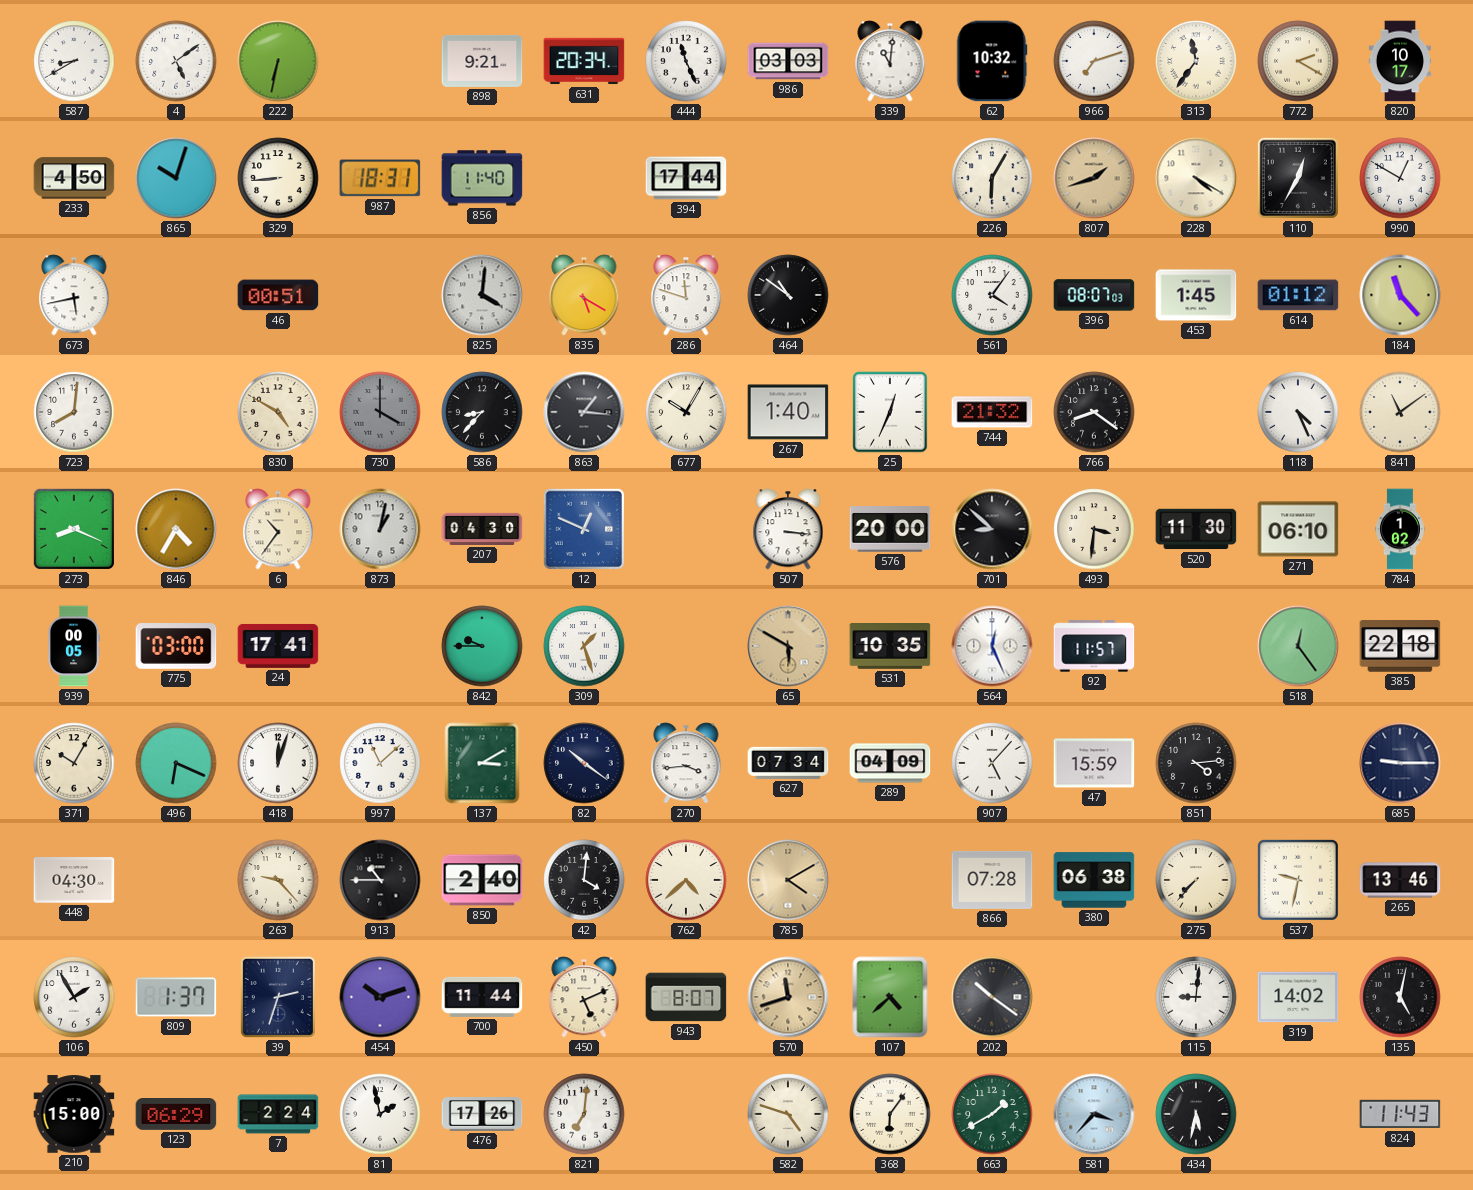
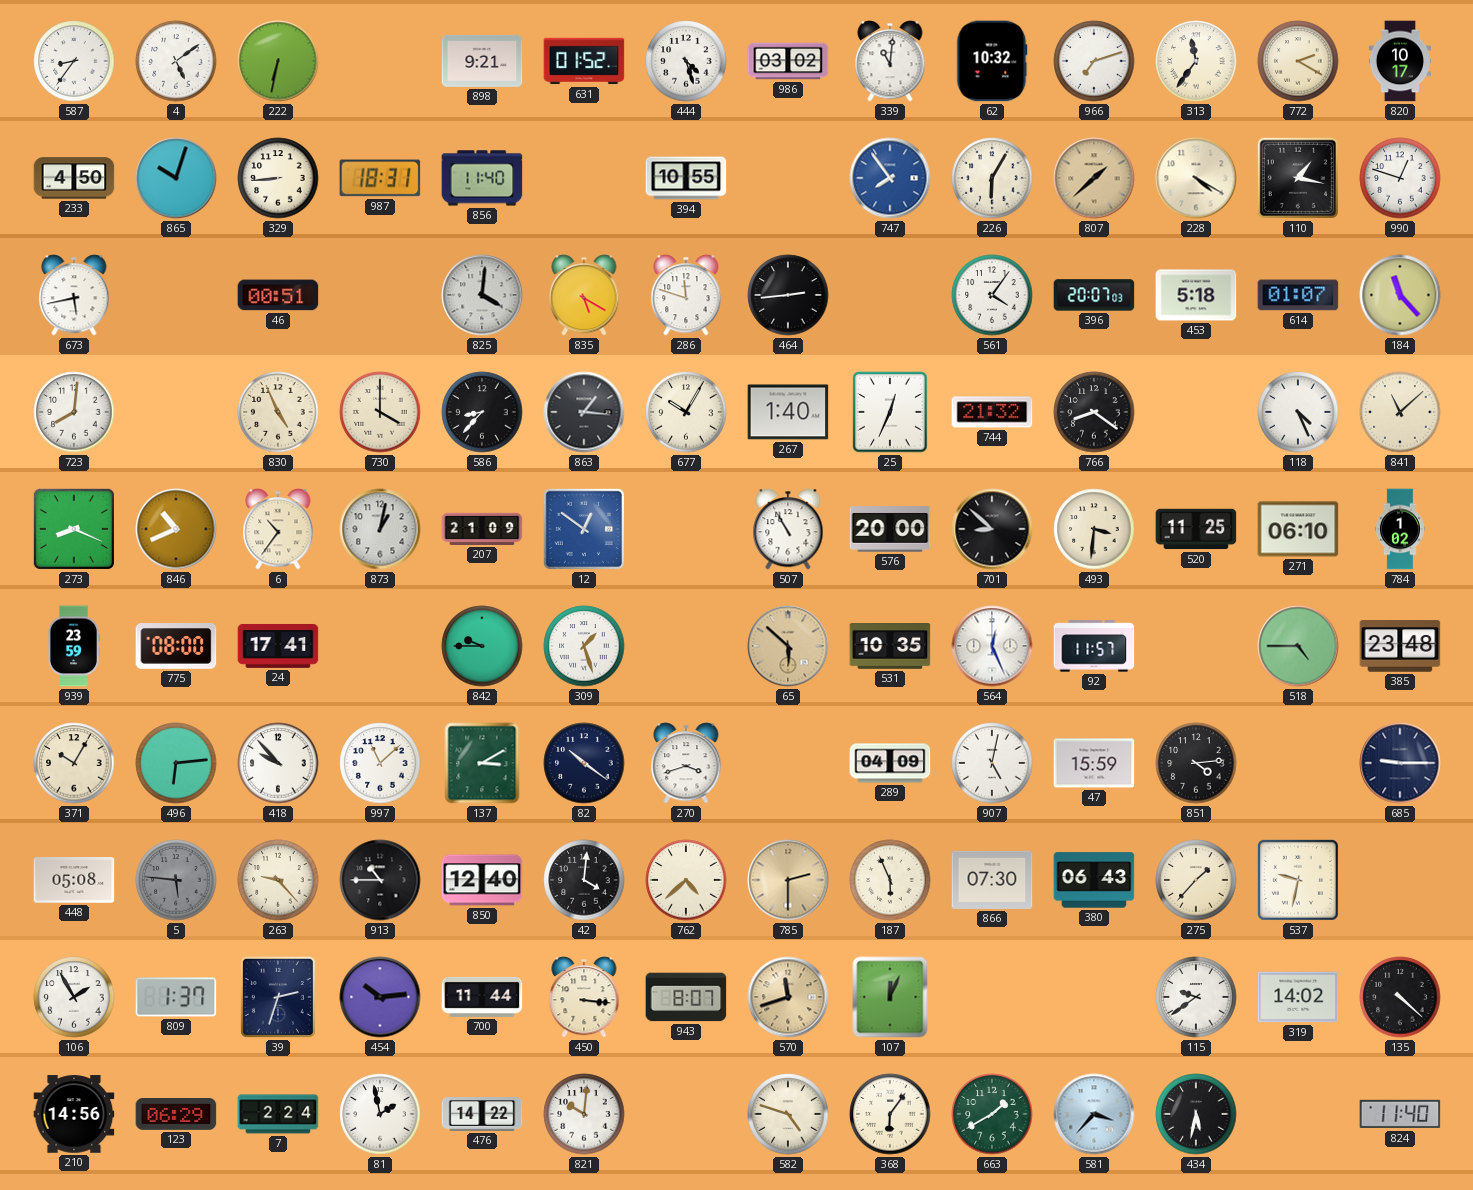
587: 8:40 -> 8:36
631: 20:34 -> 01:52
444: 11:26 -> 4:27
986: 03:03 -> 03:02
394: 17:44 -> 10:55
747: none -> 7:54
807: 1:42 -> 1:38
110: 12:35 -> 1:17
990: 12:50 -> 12:48
464: 10:51 -> 2:44
396: 08:07 -> 20:07
453: 1:45 -> 5:18
614: 01:12 -> 01:07
830: 4:50 -> 4:56
730 dial: grey -> cream
841: 11:09 -> 11:08
846: 4:35 -> 10:41
207: 04:30 -> 21:09
12: 12:49 -> 12:51
507: 3:16 -> 10:55
520: 11:30 -> 11:25
939: 00:05 -> 23:59
775: 03:00 -> 08:00
65: 5:50 -> 5:52
518: 12:24 -> 4:45
385: 22:18 -> 23:48
496: 6:19 -> 6:14
418: 12:03 -> 9:53
270: 3:44 -> 3:42
627: 07:34 -> none
907: 5:07 -> 5:02
448: 04:30 -> 05:08
5: none -> 5:46
850: 2:40 -> 12:40
785: 4:10 -> 2:30
187: none -> 5:56
866: 07:28 -> 07:30
380: 06:38 -> 06:43
275: 7:37 -> 1:37
265: 13:46 -> none
454: 10:12 -> 10:14
450: 5:11 -> 3:16
107: 4:38 -> 12:04
202: 10:21 -> none
115: 9:01 -> 9:39
135: 5:02 -> 4:22
210: 15:00 -> 14:56
476: 17:26 -> 14:22
821: 7:01 -> 10:01
824: 11:43 -> 11:40
